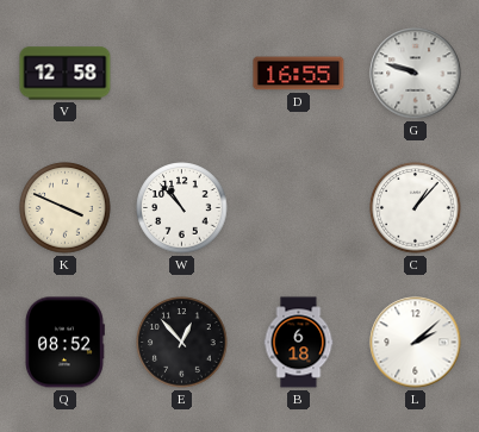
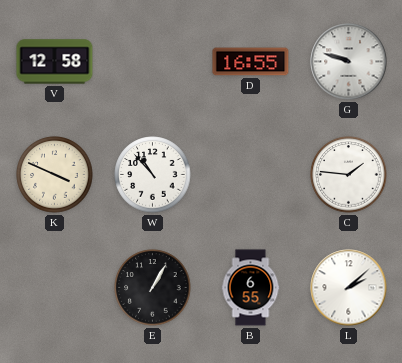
C: 1:07 -> 1:46
Q: 08:52 -> none
E: 12:53 -> 1:05
B: 6:18 -> 6:55
